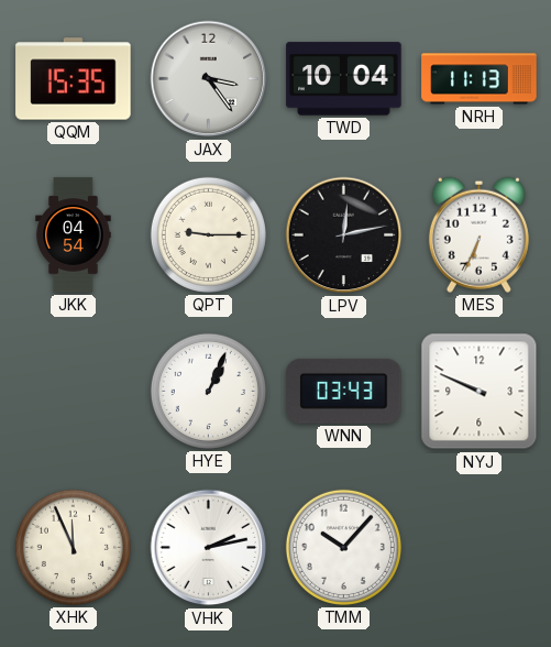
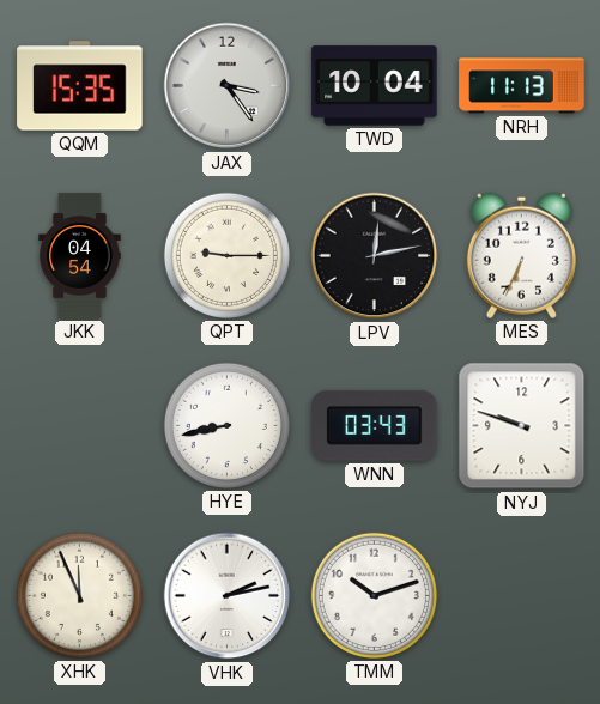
HYE: 1:04 -> 8:43
NYJ: 9:49 -> 9:48
TMM: 10:07 -> 10:12
